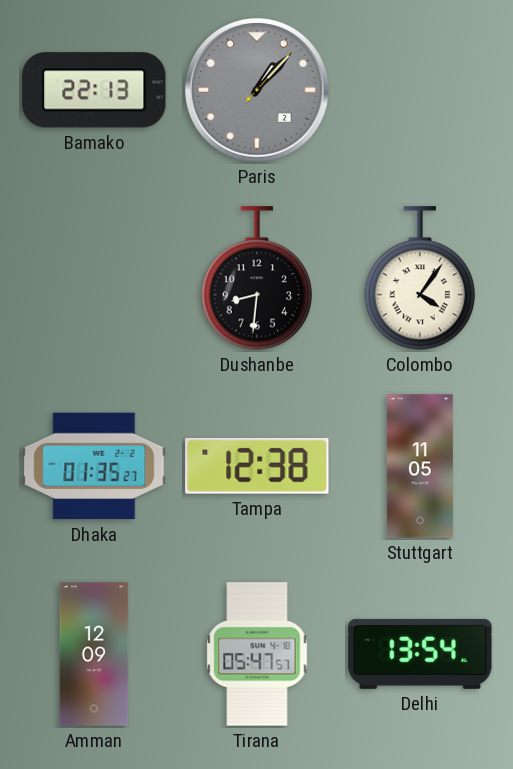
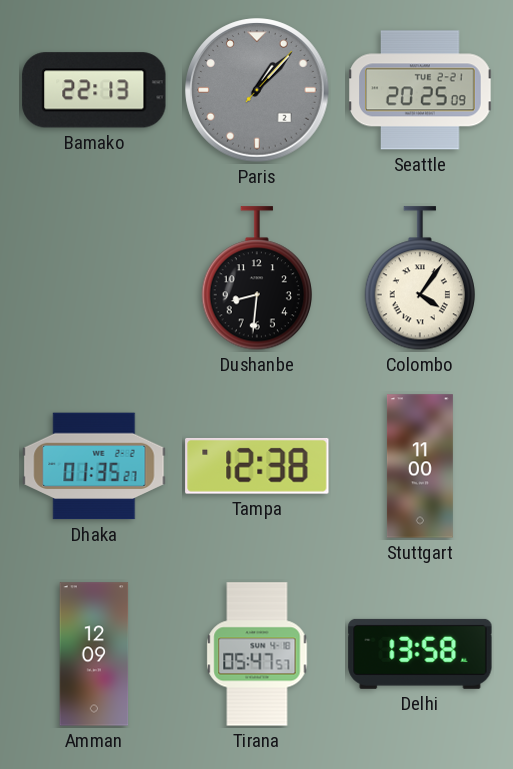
Seattle: none -> 20:25
Stuttgart: 11:05 -> 11:00
Delhi: 13:54 -> 13:58
